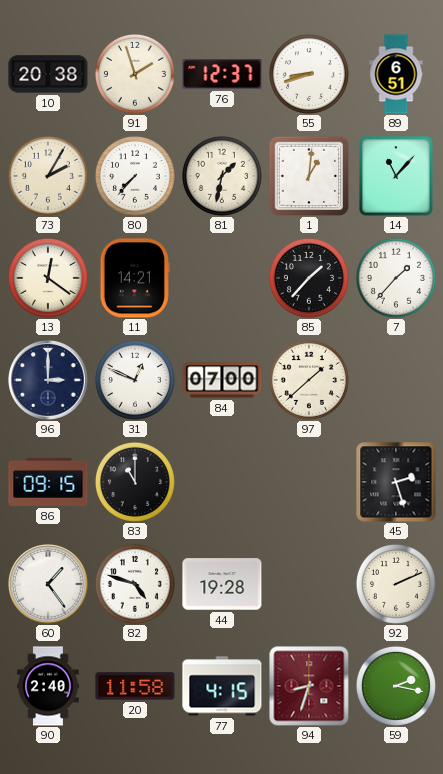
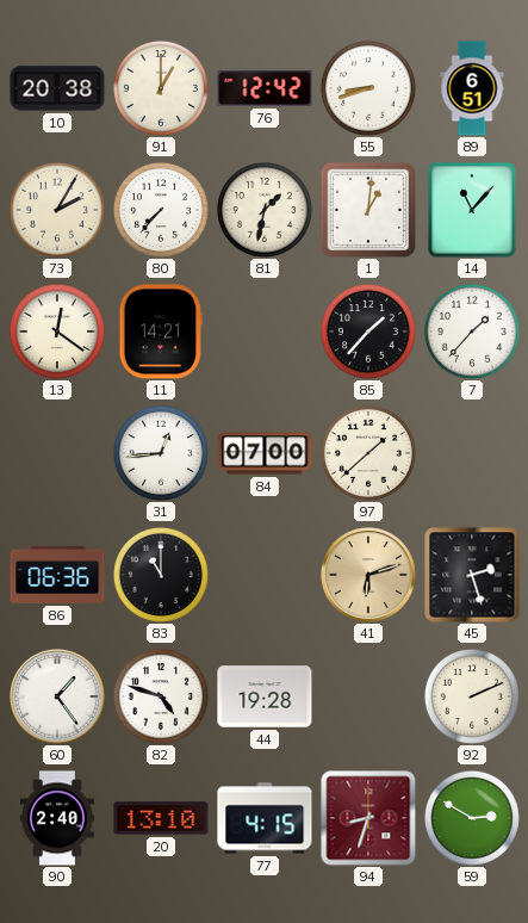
91: 1:57 -> 1:00
76: 12:37 -> 12:42
96: 3:00 -> none
31: 12:49 -> 12:44
86: 09:15 -> 06:36
41: none -> 6:12
20: 11:58 -> 13:10
59: 2:17 -> 2:50
